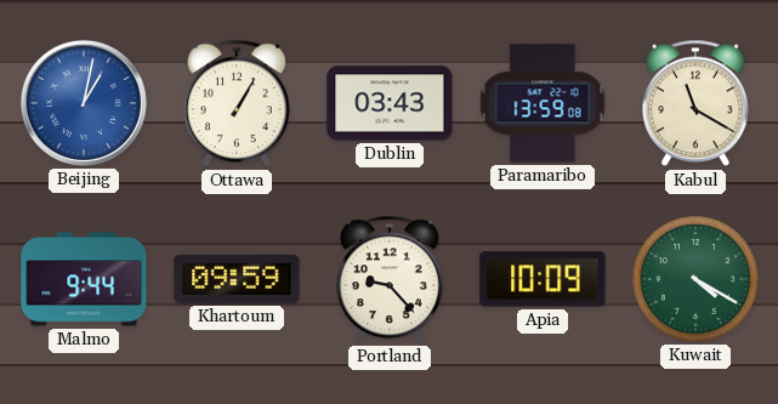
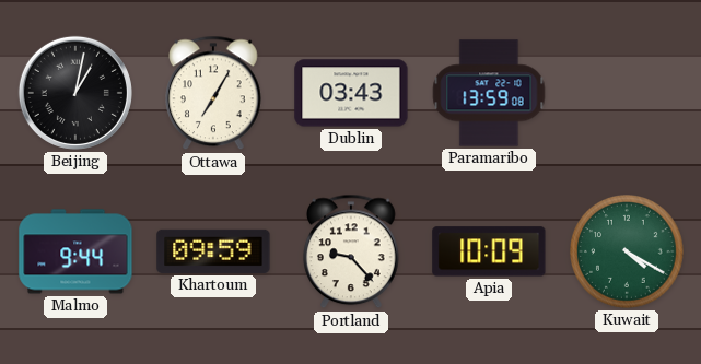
Beijing dial: blue -> black
Ottawa: 1:05 -> 7:05
Kabul: 11:20 -> none
